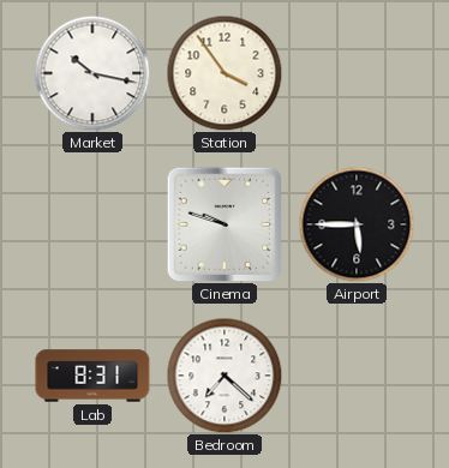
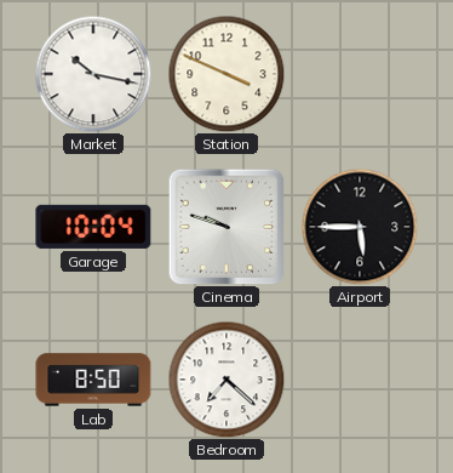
Station: 3:54 -> 3:49
Garage: none -> 10:04
Lab: 8:31 -> 8:50
